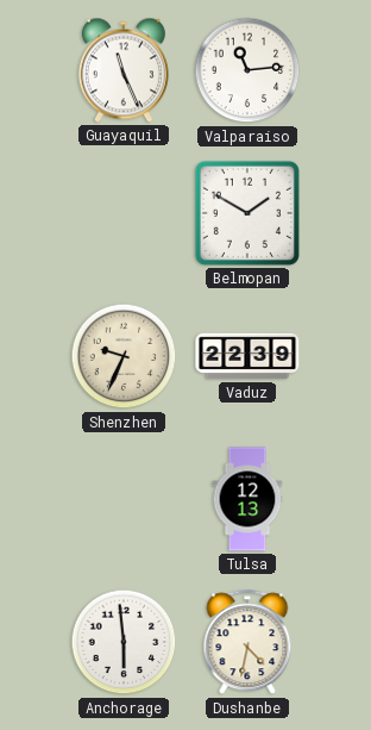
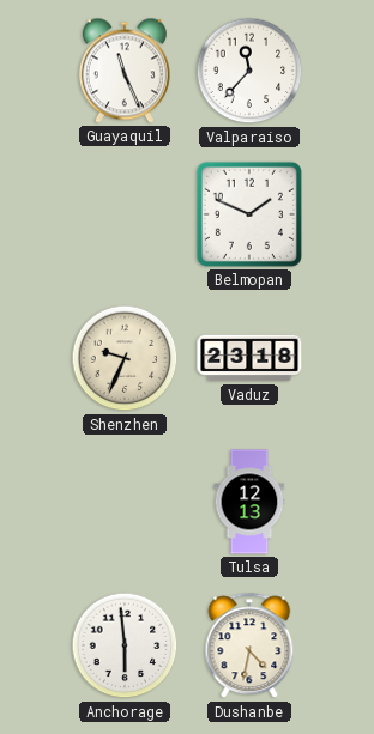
Valparaiso: 11:14 -> 11:37
Belmopan: 1:50 -> 1:49
Vaduz: 22:39 -> 23:18
